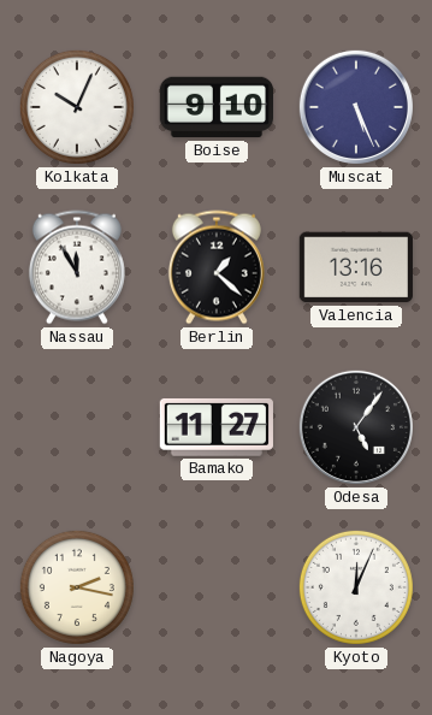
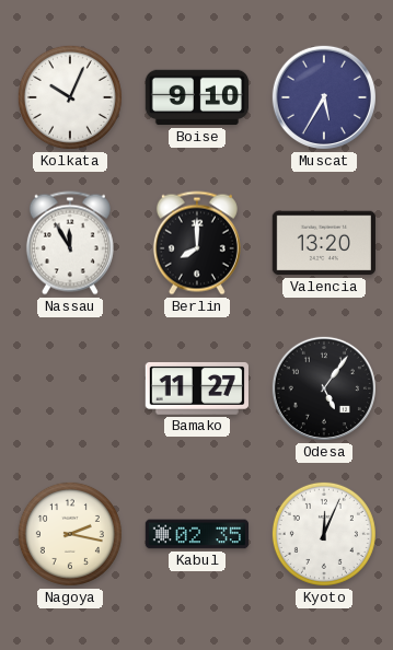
Muscat: 5:26 -> 5:35
Berlin: 1:22 -> 8:00
Valencia: 13:16 -> 13:20
Kabul: none -> 02:35
